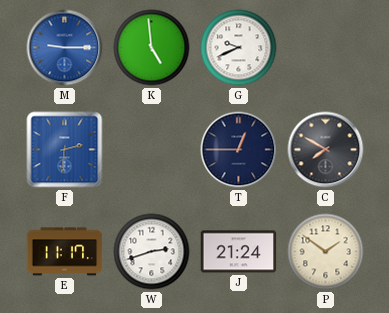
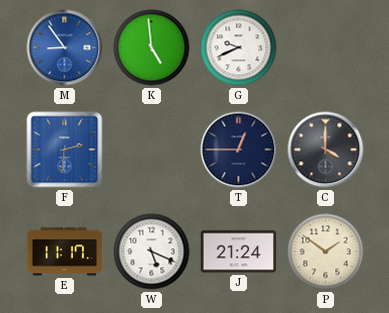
M: 9:15 -> 8:54
C: 7:50 -> 4:00
W: 2:42 -> 5:19
